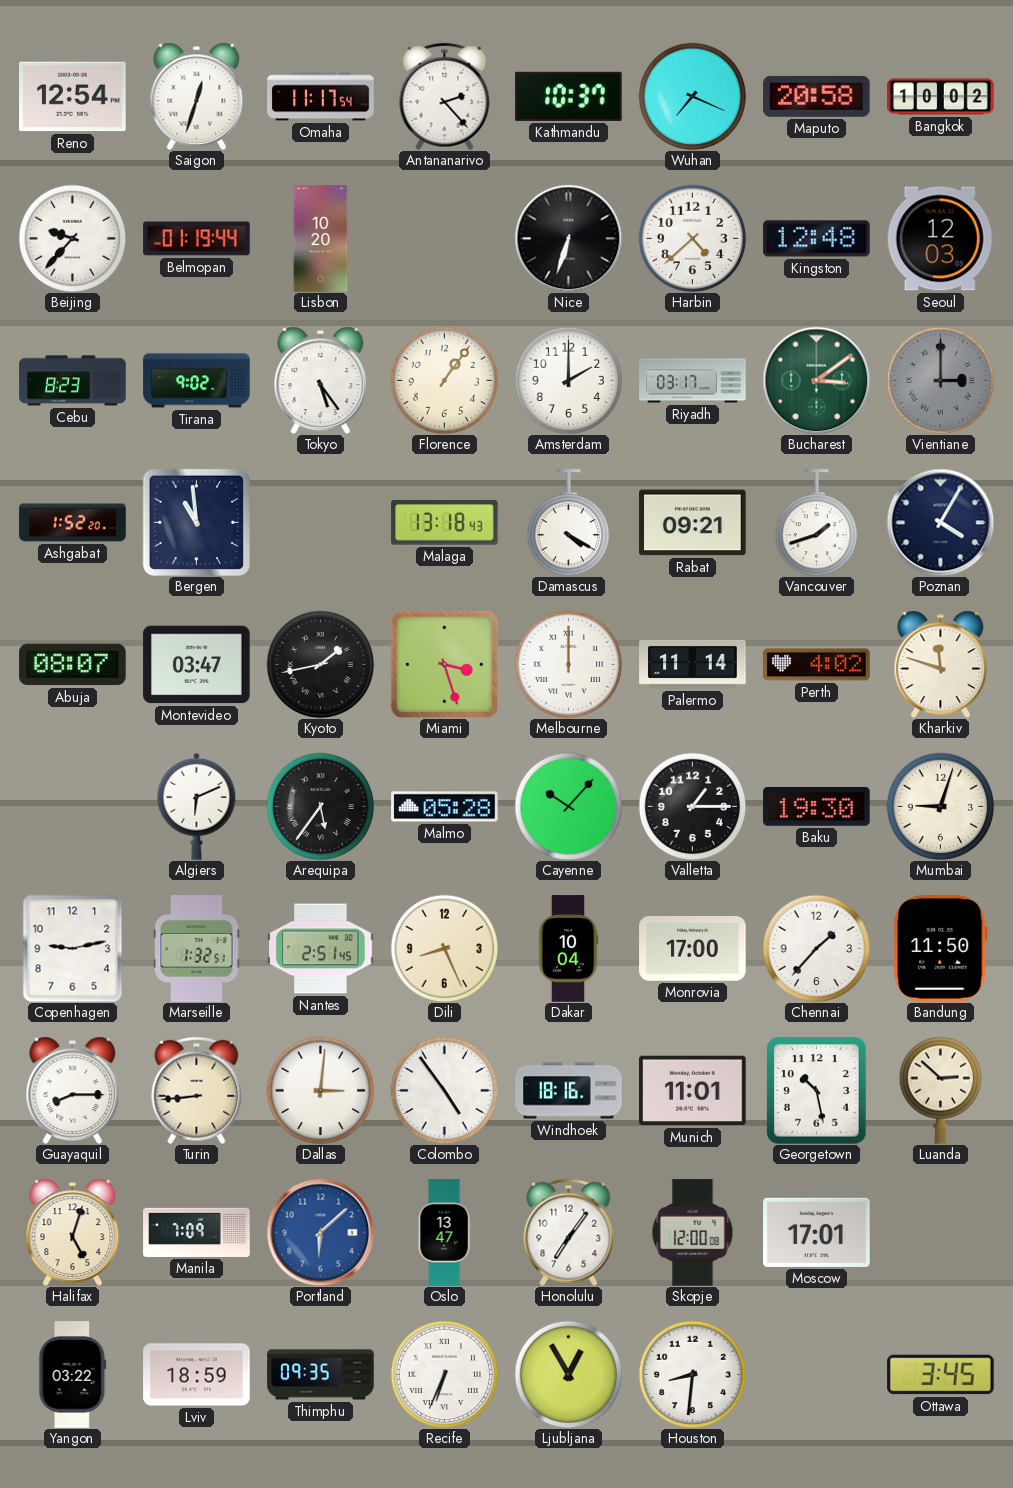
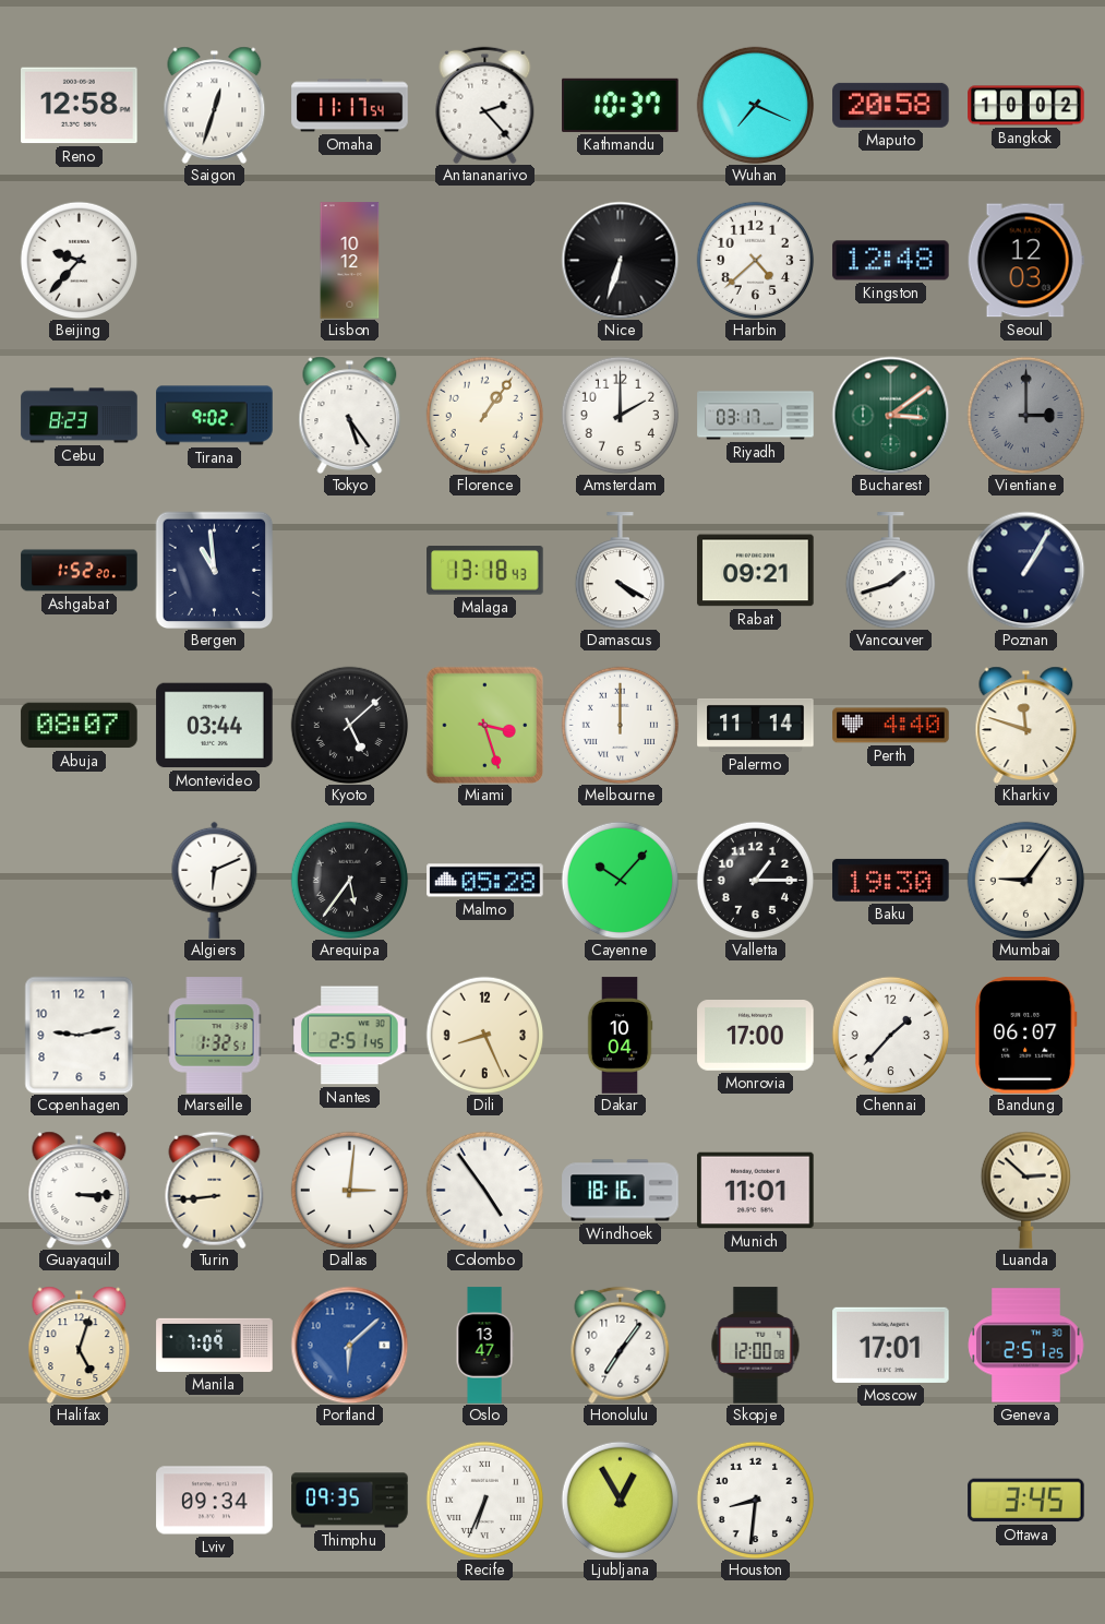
Reno: 12:54 -> 12:58
Belmopan: 01:19 -> none
Lisbon: 10:20 -> 10:12
Poznan: 4:05 -> 1:05
Montevideo: 03:47 -> 03:44
Kyoto: 1:43 -> 5:08
Perth: 4:02 -> 4:40
Mumbai: 9:03 -> 9:06
Bandung: 11:50 -> 06:07
Guayaquil: 8:15 -> 3:15
Georgetown: 10:28 -> none
Geneva: none -> 2:51
Yangon: 03:22 -> none
Lviv: 18:59 -> 09:34
